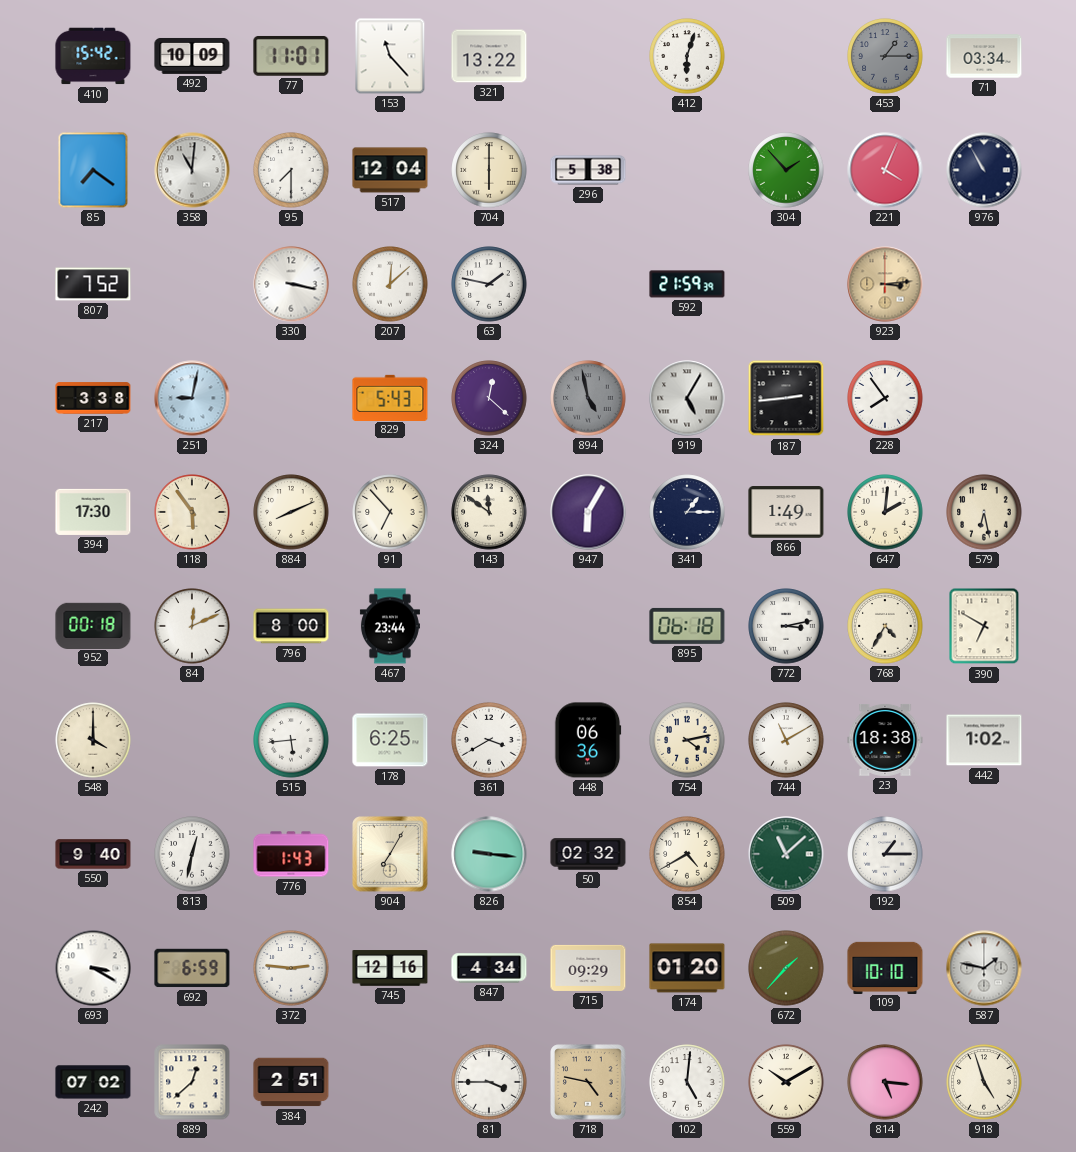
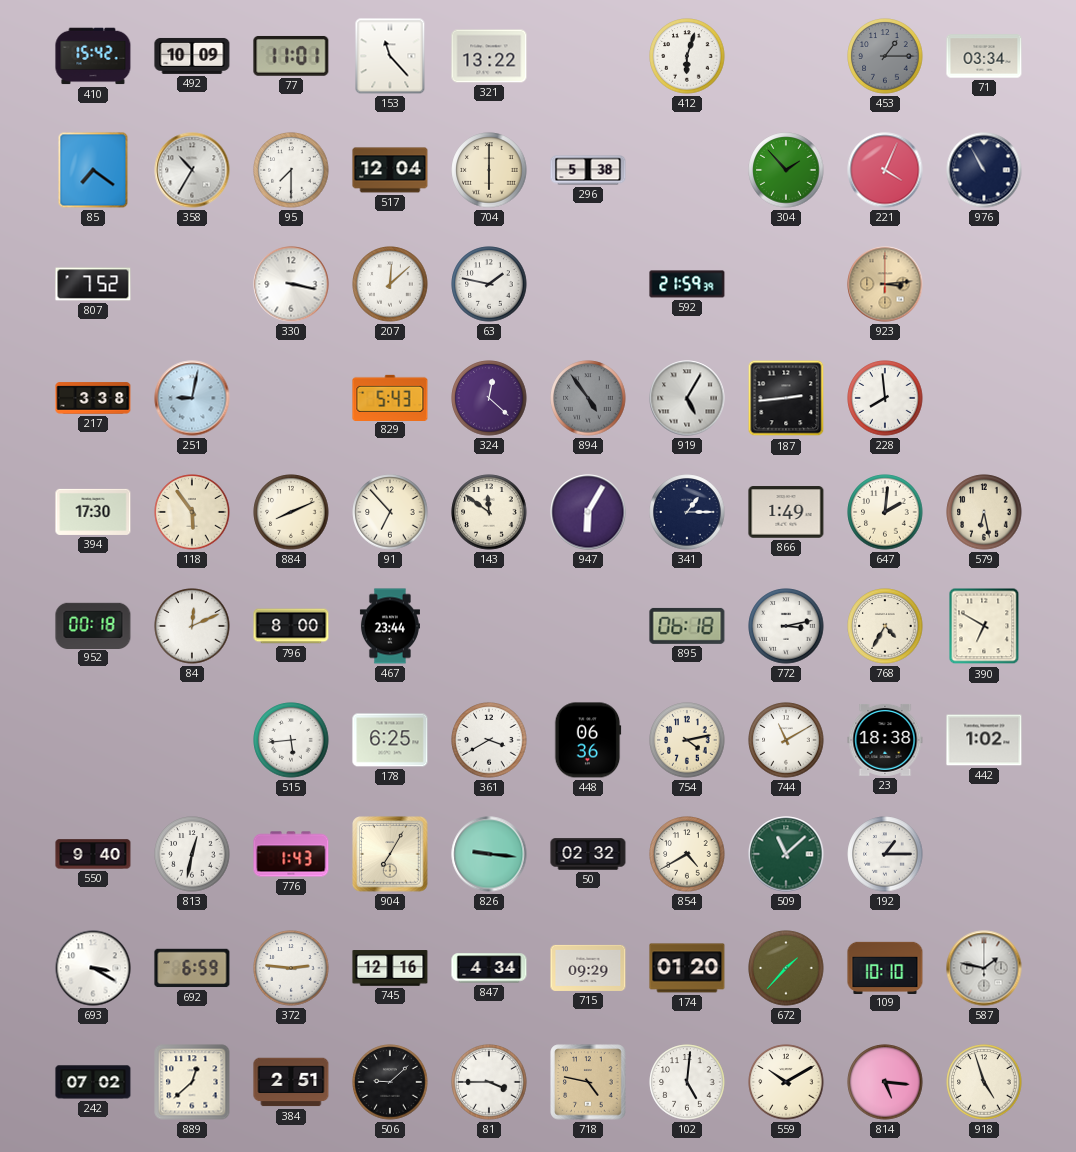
358: 11:01 -> 10:35
894: 4:58 -> 4:54
228: 7:54 -> 7:59
548: 4:00 -> none
506: none -> 9:08
